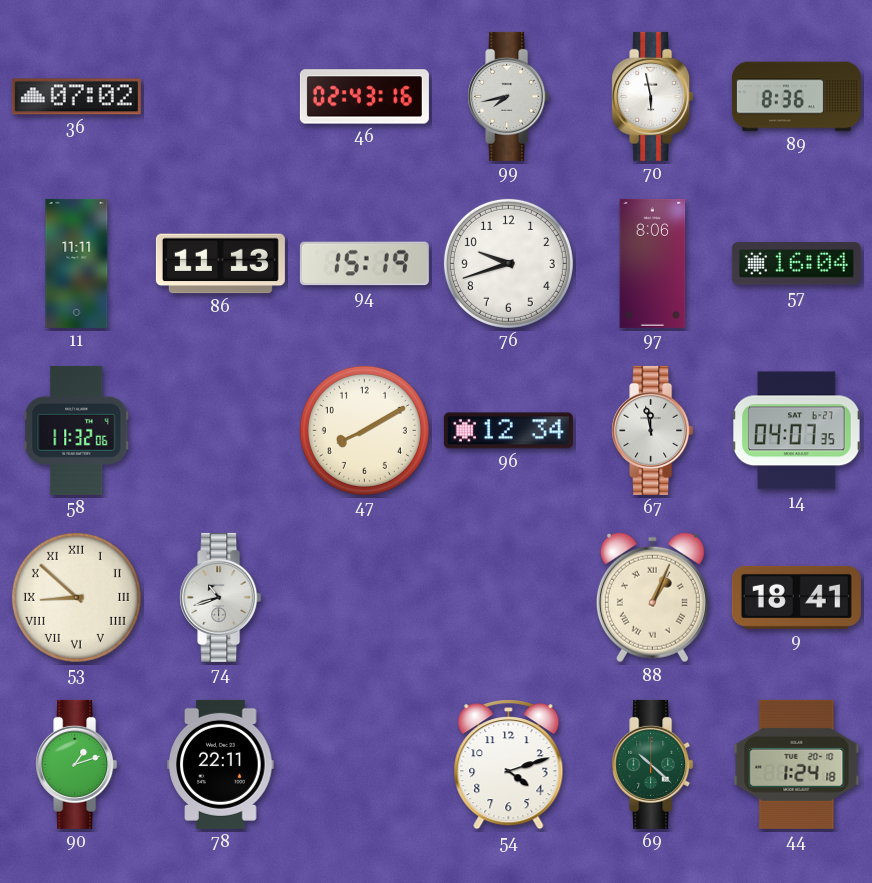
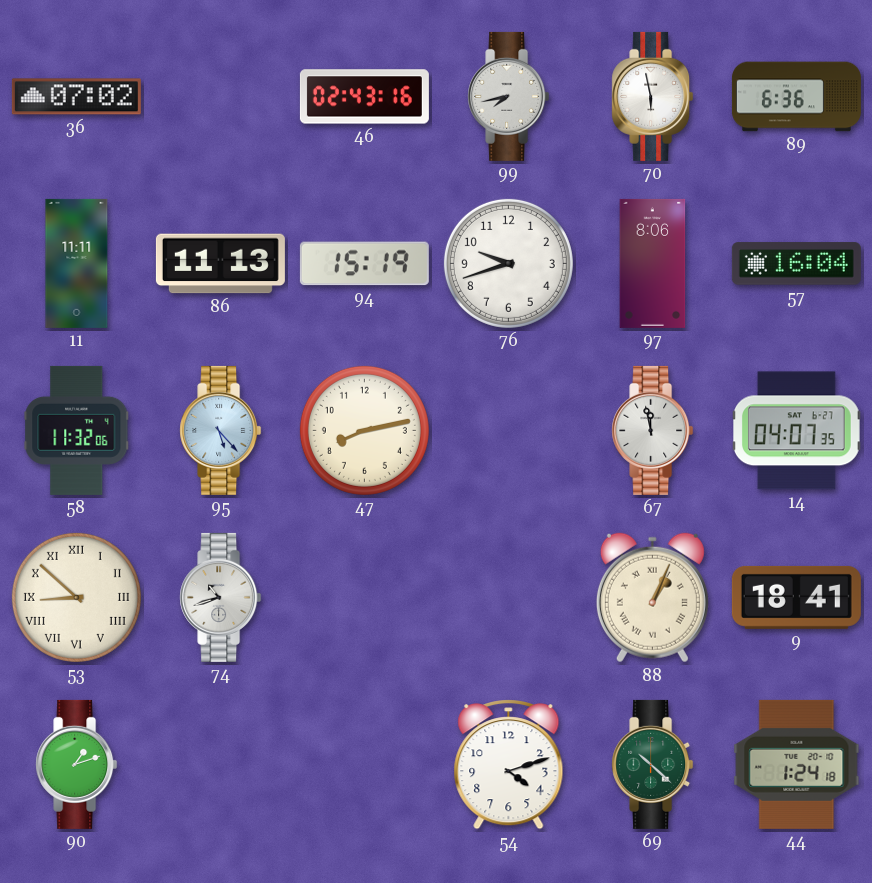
89: 8:36 -> 6:36
95: none -> 5:23
47: 8:10 -> 8:13
96: 12:34 -> none
78: 22:11 -> none
